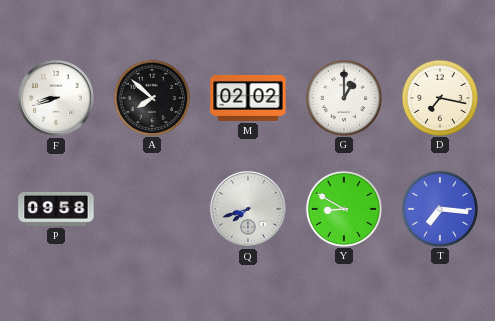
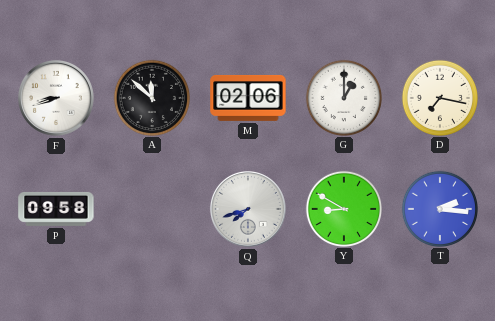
A: 7:52 -> 11:52
M: 02:02 -> 02:06
T: 7:16 -> 2:16
